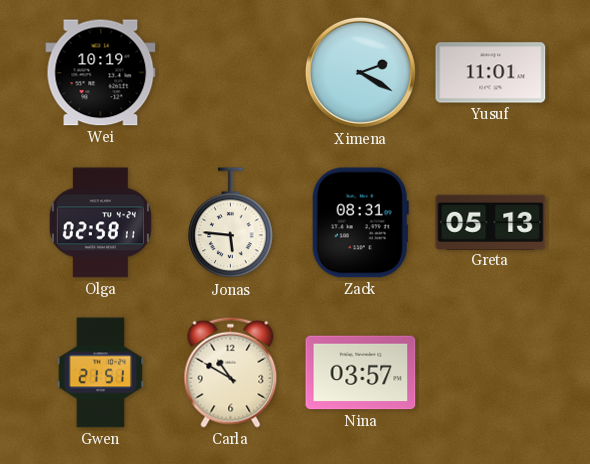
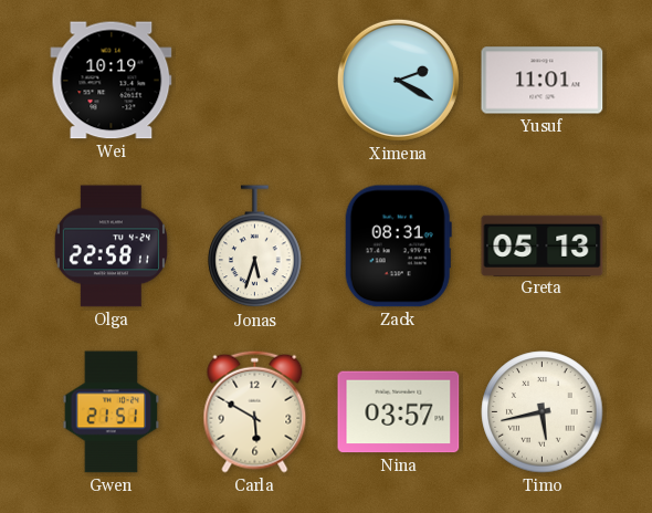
Olga: 02:58 -> 22:58
Jonas: 5:46 -> 5:33
Carla: 10:50 -> 5:50
Timo: none -> 5:43
